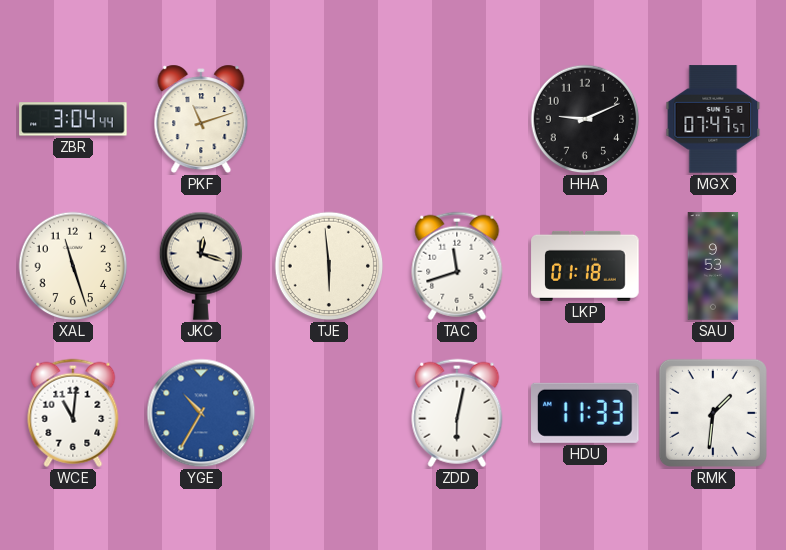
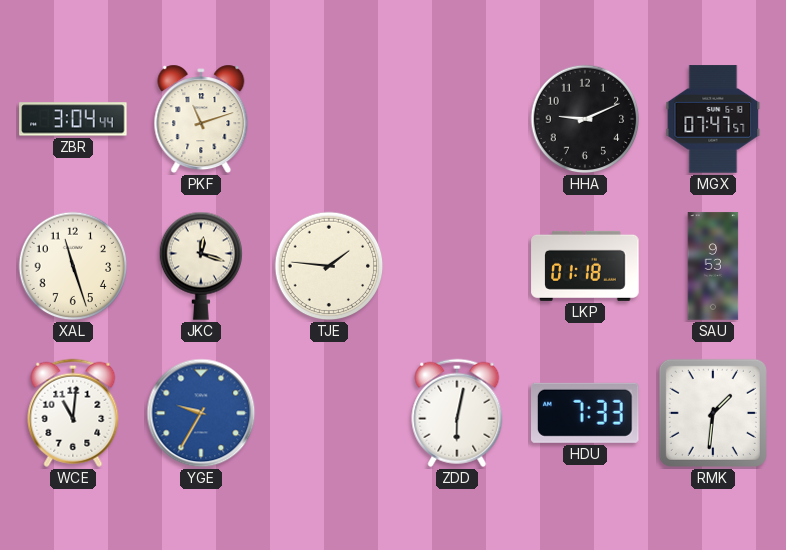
TJE: 5:59 -> 1:46
TAC: 11:42 -> none
YGE: 10:35 -> 9:35
HDU: 11:33 -> 7:33
